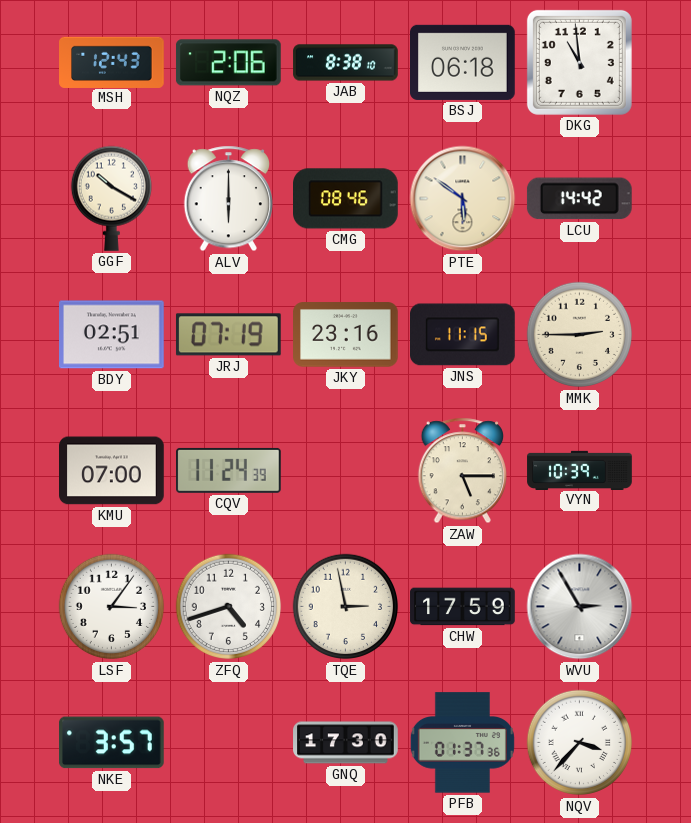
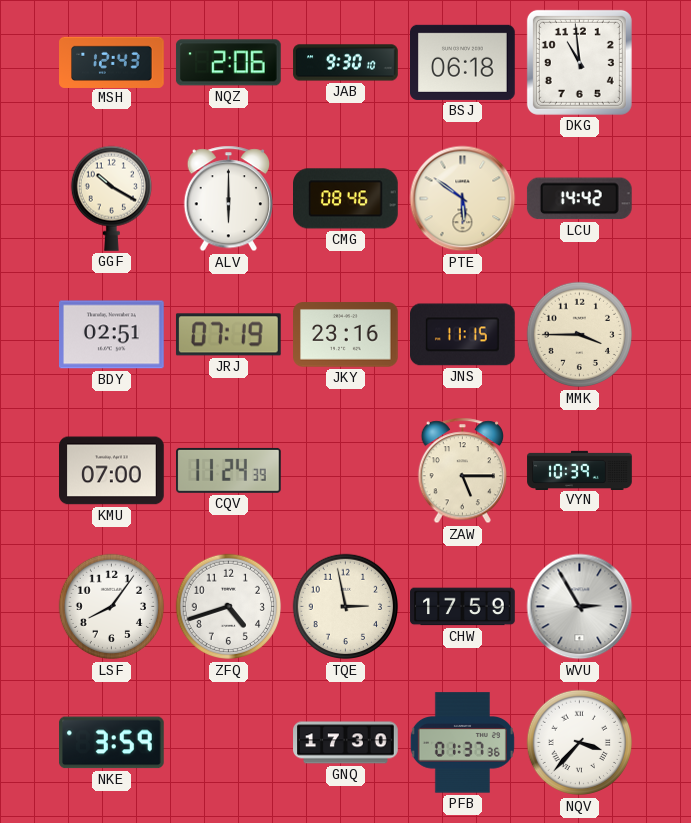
JAB: 8:38 -> 9:30
MMK: 2:45 -> 3:45
LSF: 3:06 -> 8:06
NKE: 3:57 -> 3:59
